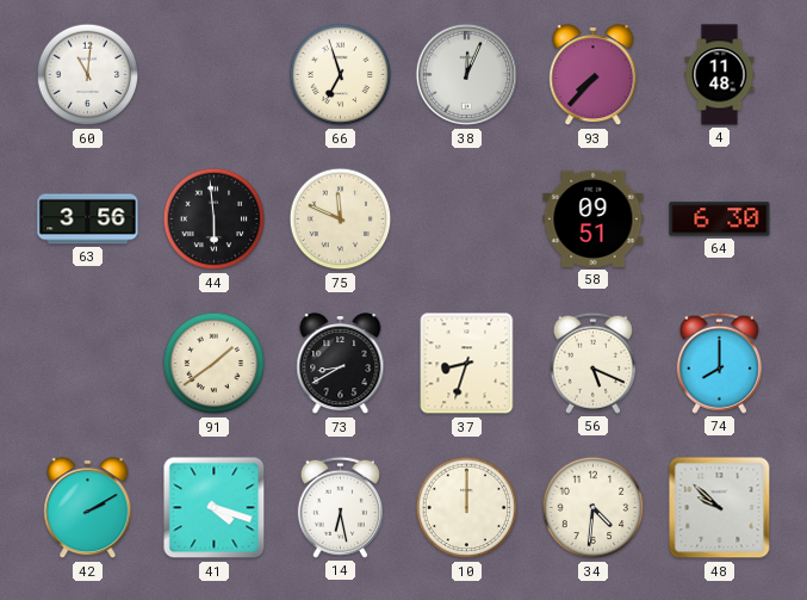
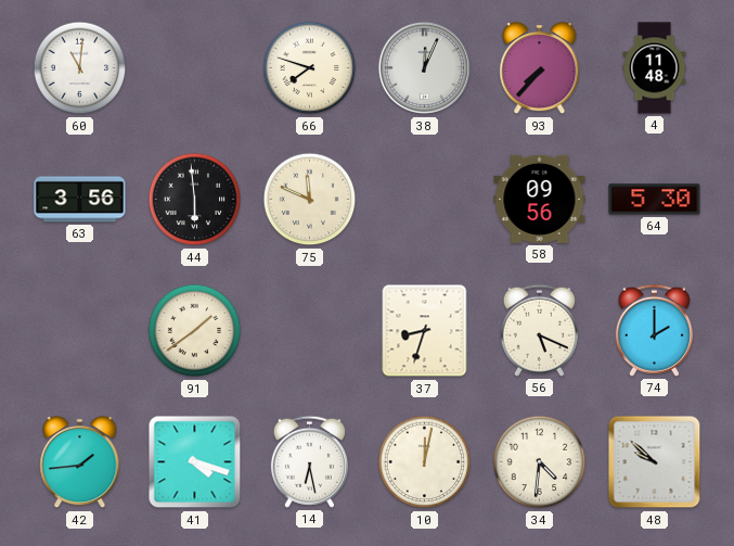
66: 6:57 -> 7:48
58: 09:51 -> 09:56
64: 6:30 -> 5:30
73: 8:40 -> none
74: 8:00 -> 2:00
42: 2:10 -> 1:44
10: 12:00 -> 12:02
